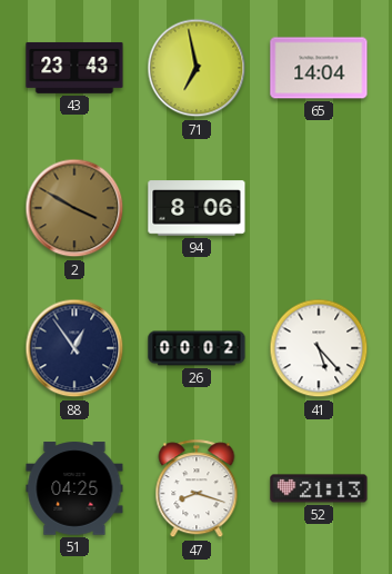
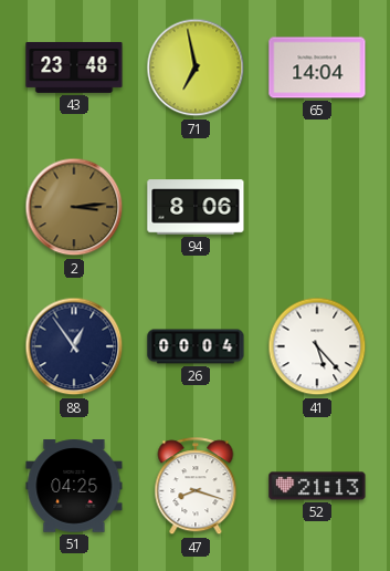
43: 23:43 -> 23:48
2: 3:50 -> 3:14
26: 00:02 -> 00:04
